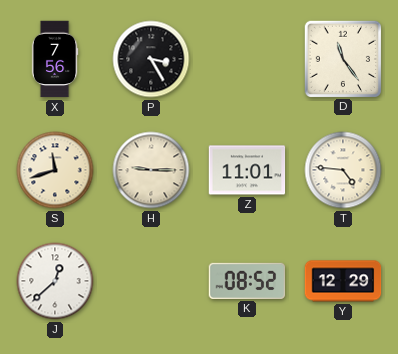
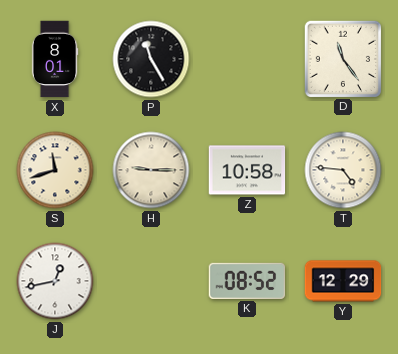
X: 7:56 -> 8:01
P: 3:25 -> 11:25
Z: 11:01 -> 10:58
J: 12:38 -> 12:43
